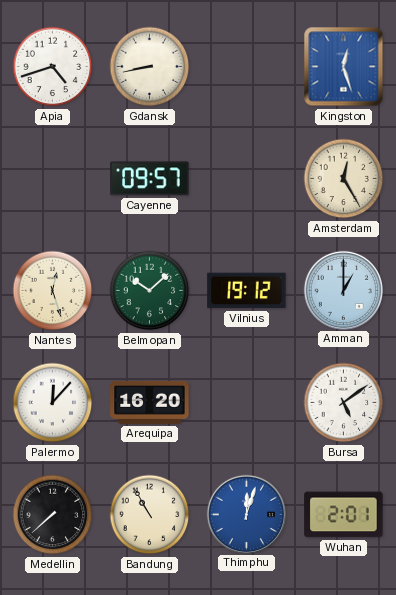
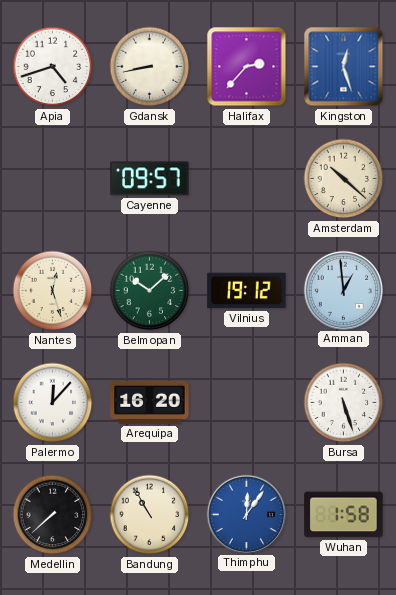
Halifax: none -> 2:37
Amsterdam: 12:25 -> 10:22
Amman: 1:00 -> 12:59
Bursa: 5:09 -> 5:27
Thimphu: 12:03 -> 12:06
Wuhan: 2:01 -> 1:58
